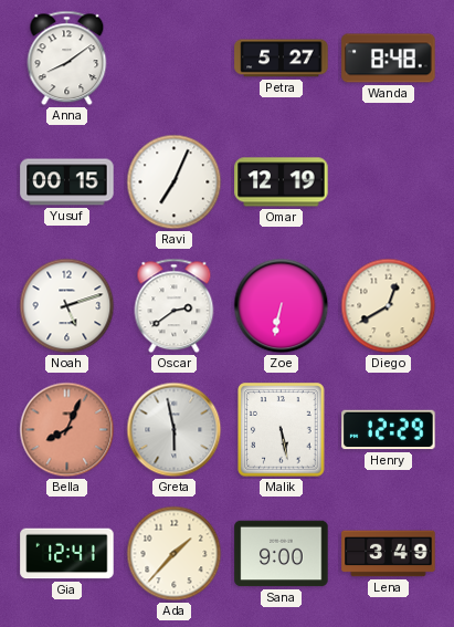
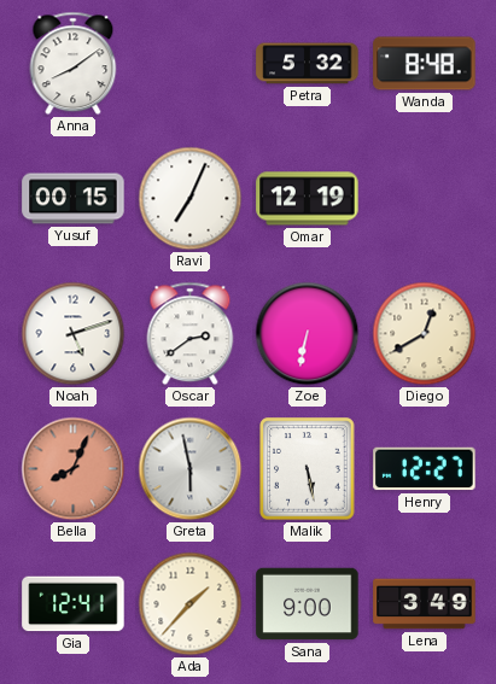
Petra: 5:27 -> 5:32
Henry: 12:29 -> 12:27
